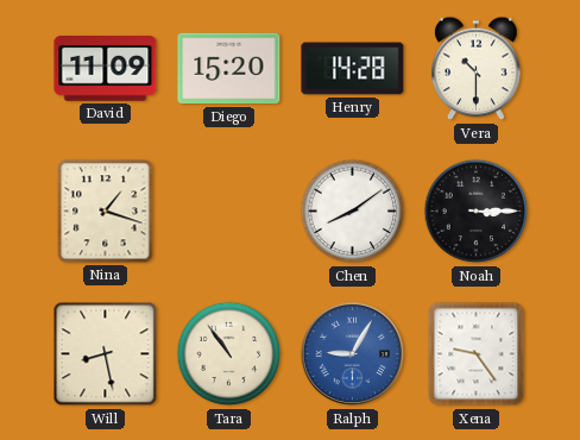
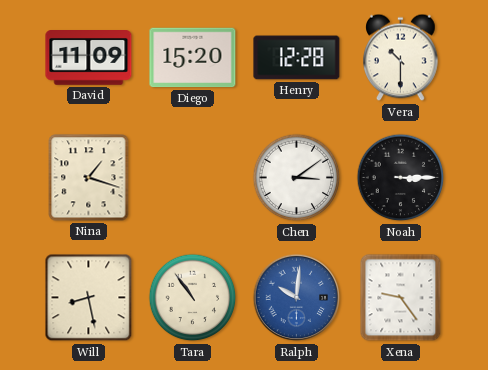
Henry: 14:28 -> 12:28
Chen: 8:09 -> 3:09
Ralph: 9:05 -> 10:01
